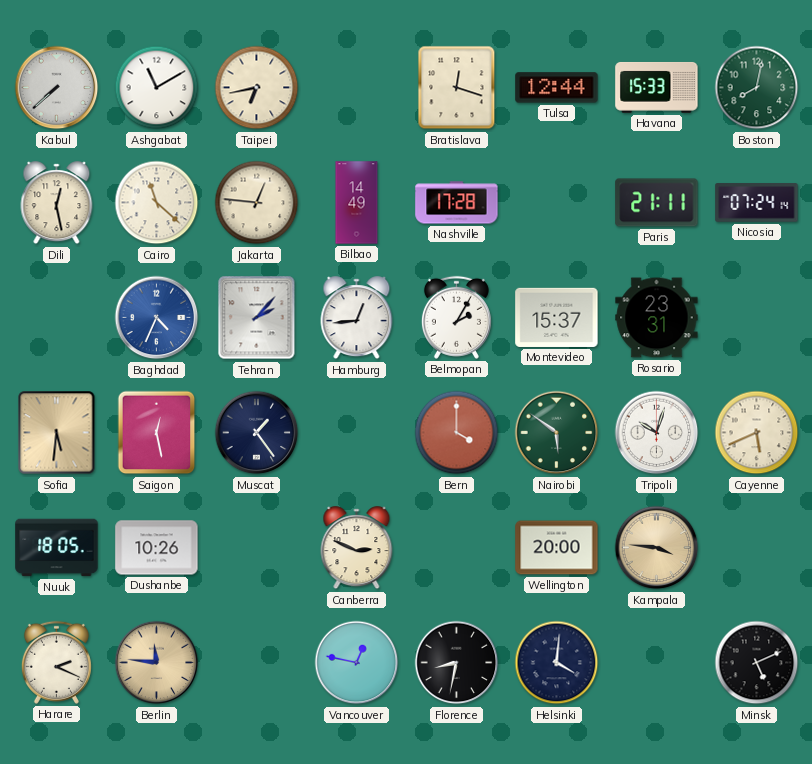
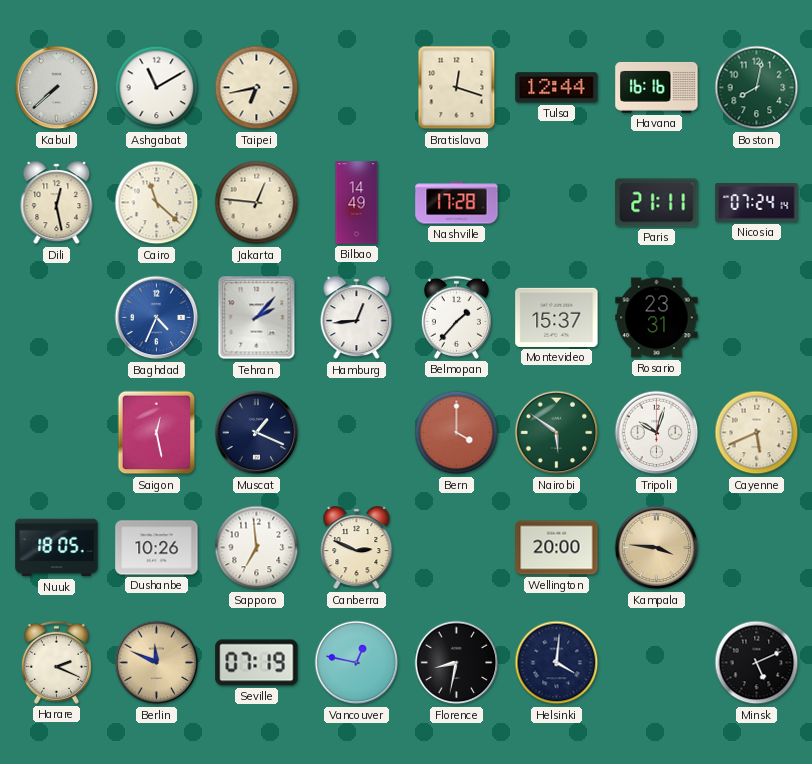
Havana: 15:33 -> 16:16
Belmopan: 2:05 -> 1:37
Sofia: 5:31 -> none
Muscat: 1:24 -> 1:19
Sapporo: none -> 6:59
Berlin: 11:46 -> 11:49
Seville: none -> 07:19
